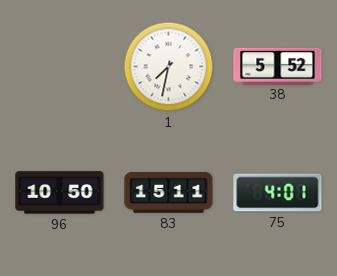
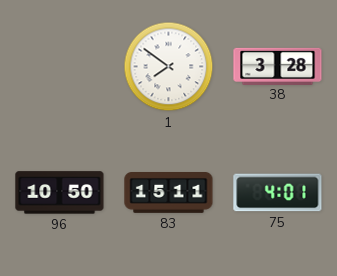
1: 7:32 -> 7:51
38: 5:52 -> 3:28
